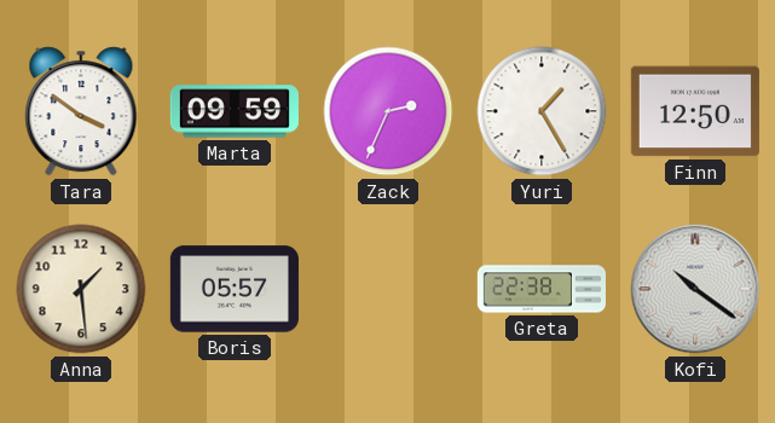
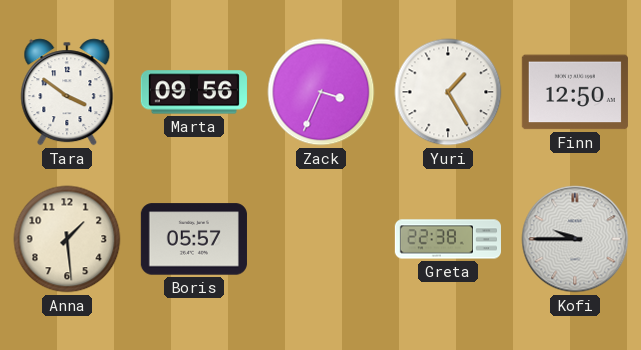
Marta: 09:59 -> 09:56
Zack: 2:34 -> 3:34
Kofi: 10:21 -> 9:45
